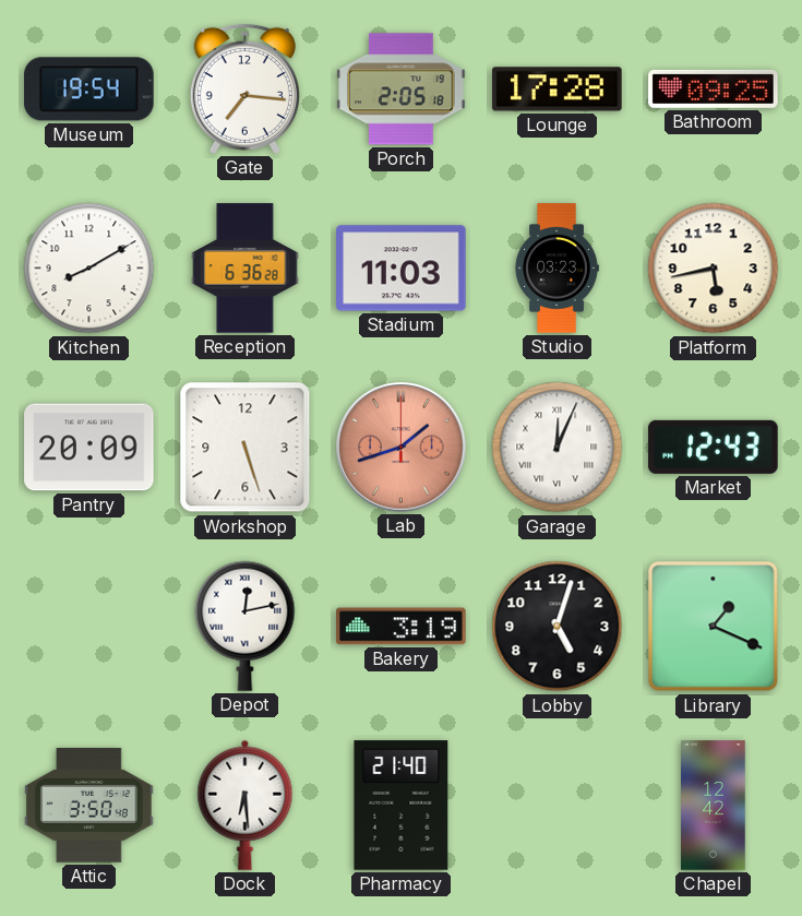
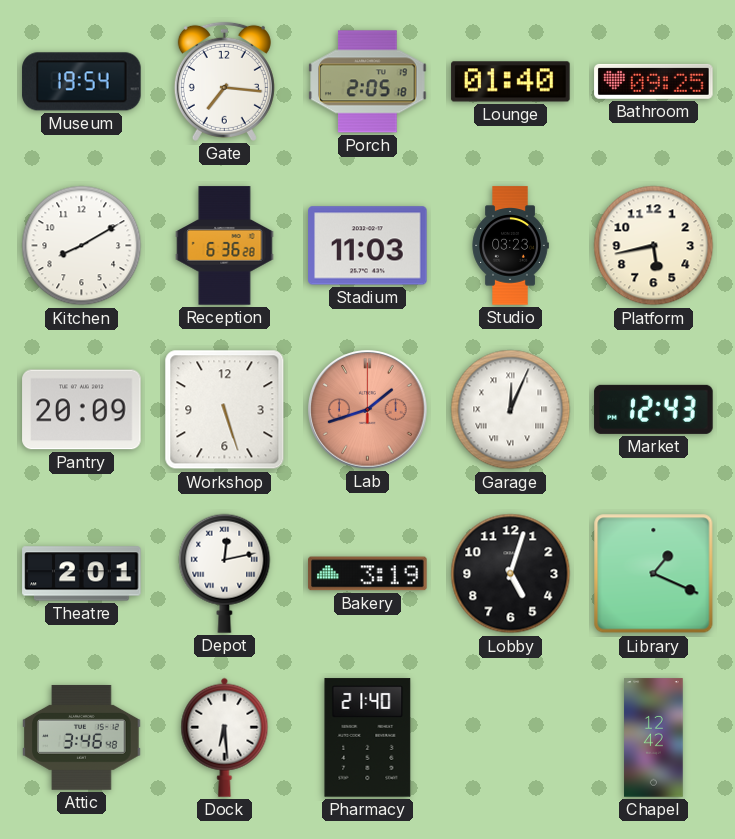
Lounge: 17:28 -> 01:40
Theatre: none -> 2:01
Attic: 3:50 -> 3:46
